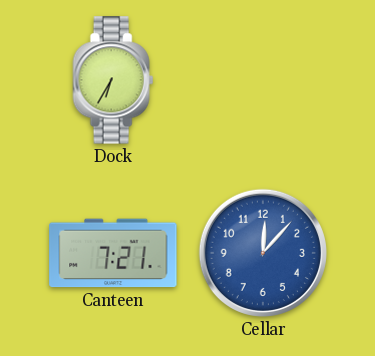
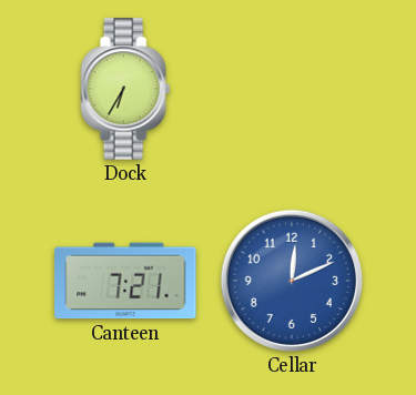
Cellar: 12:07 -> 12:11
